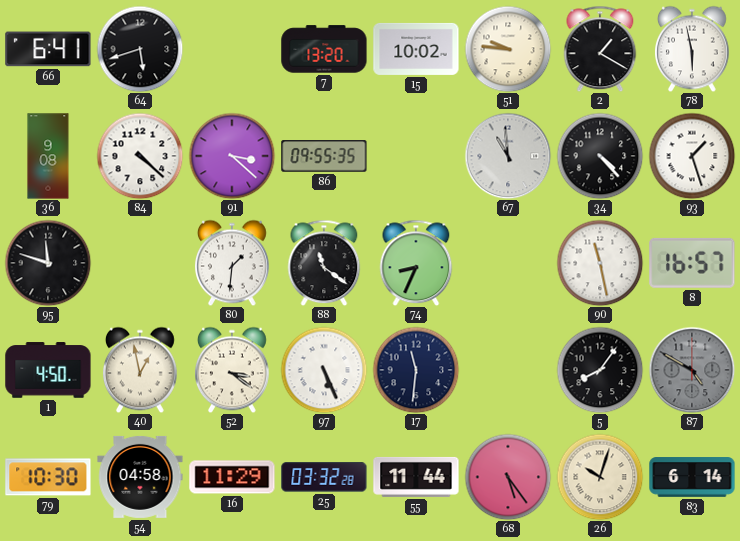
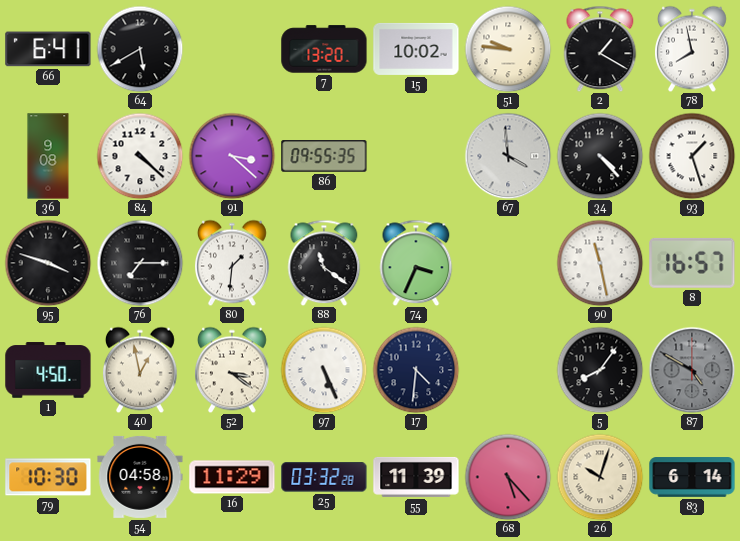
64: 5:42 -> 5:40
78: 5:58 -> 7:58
67: 10:59 -> 3:59
95: 11:48 -> 3:48
76: none -> 7:15
74: 8:34 -> 3:34
17: 11:31 -> 4:31
55: 11:44 -> 11:39
68: 5:24 -> 5:23
